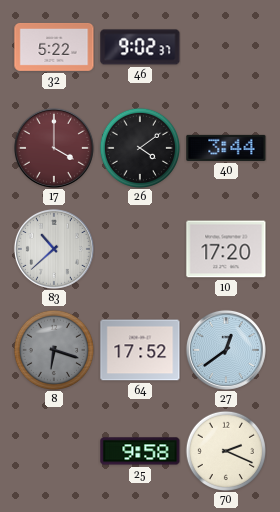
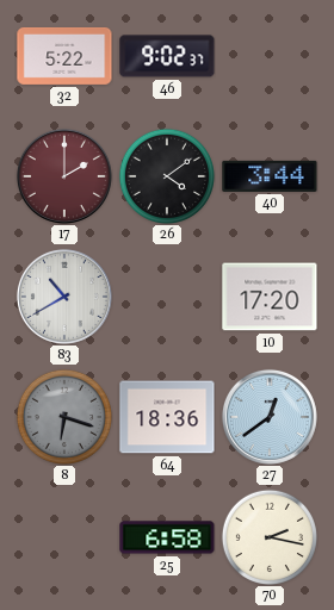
17: 4:00 -> 2:00
83: 10:38 -> 10:40
64: 17:52 -> 18:36
25: 9:58 -> 6:58
70: 2:19 -> 2:17
